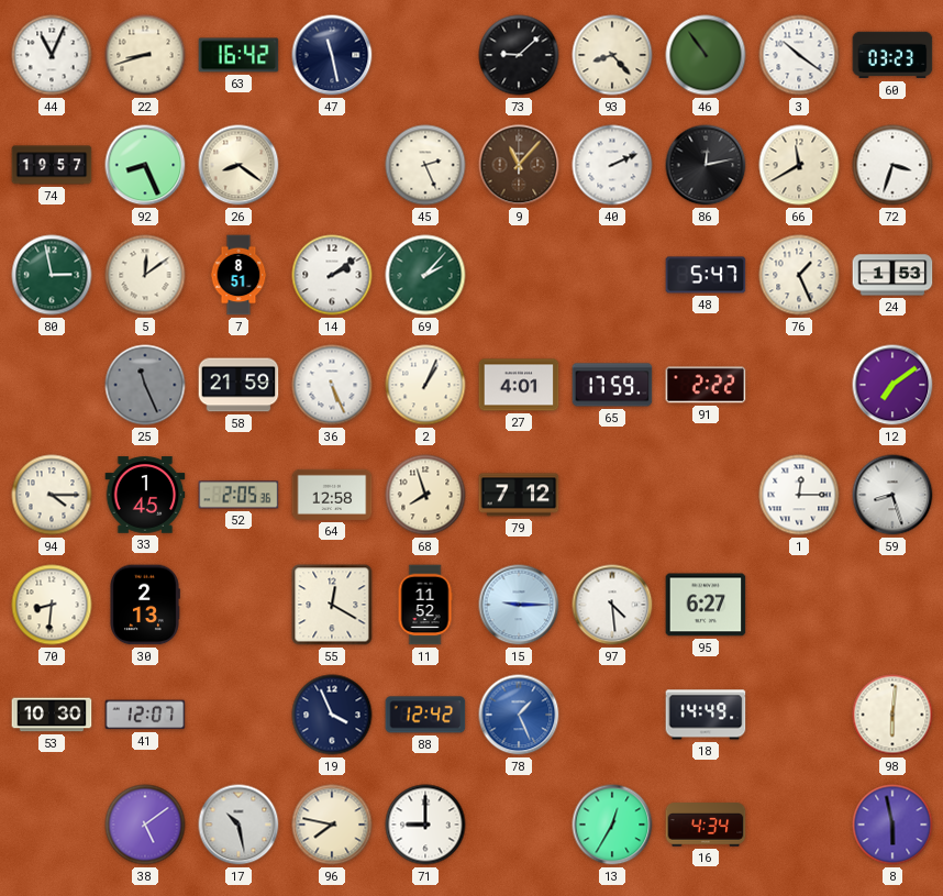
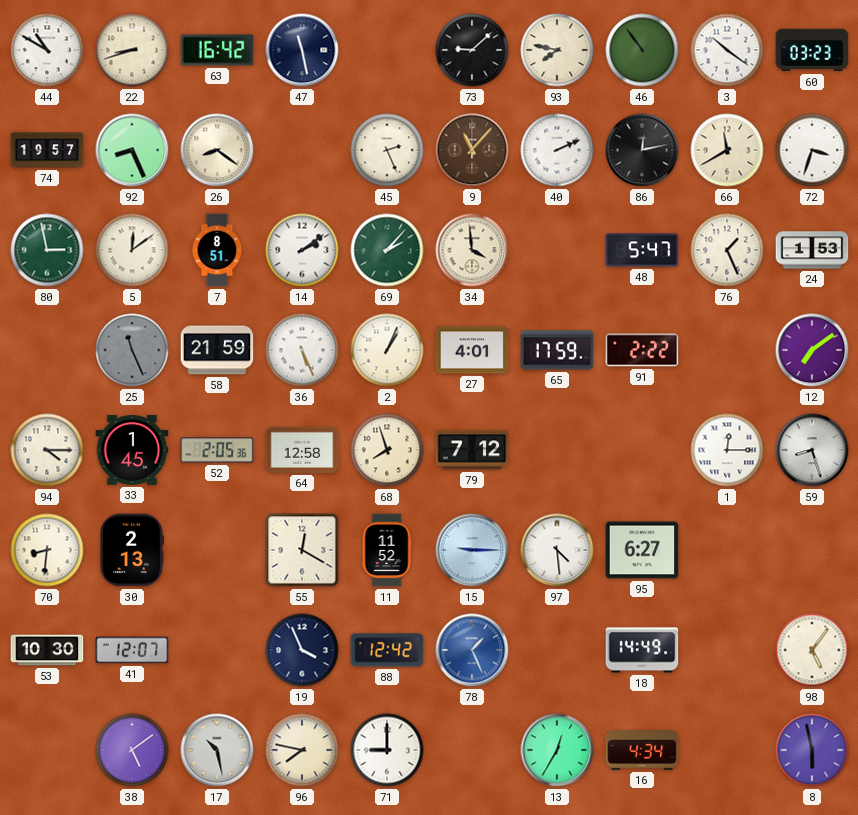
44: 11:04 -> 10:50
93: 8:23 -> 7:47
34: none -> 3:59
98: 6:01 -> 5:06
